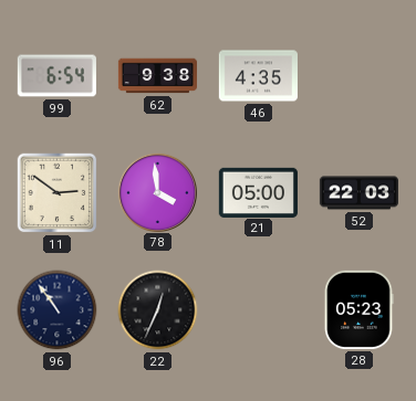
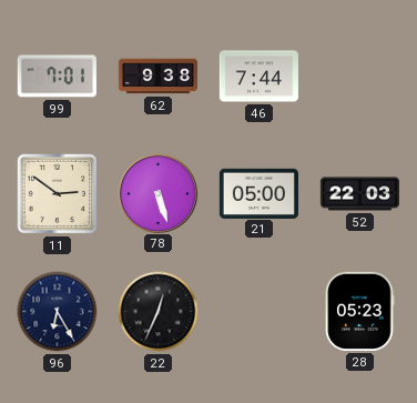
99: 6:54 -> 7:01
46: 4:35 -> 7:44
78: 3:59 -> 5:27
96: 10:54 -> 6:25
